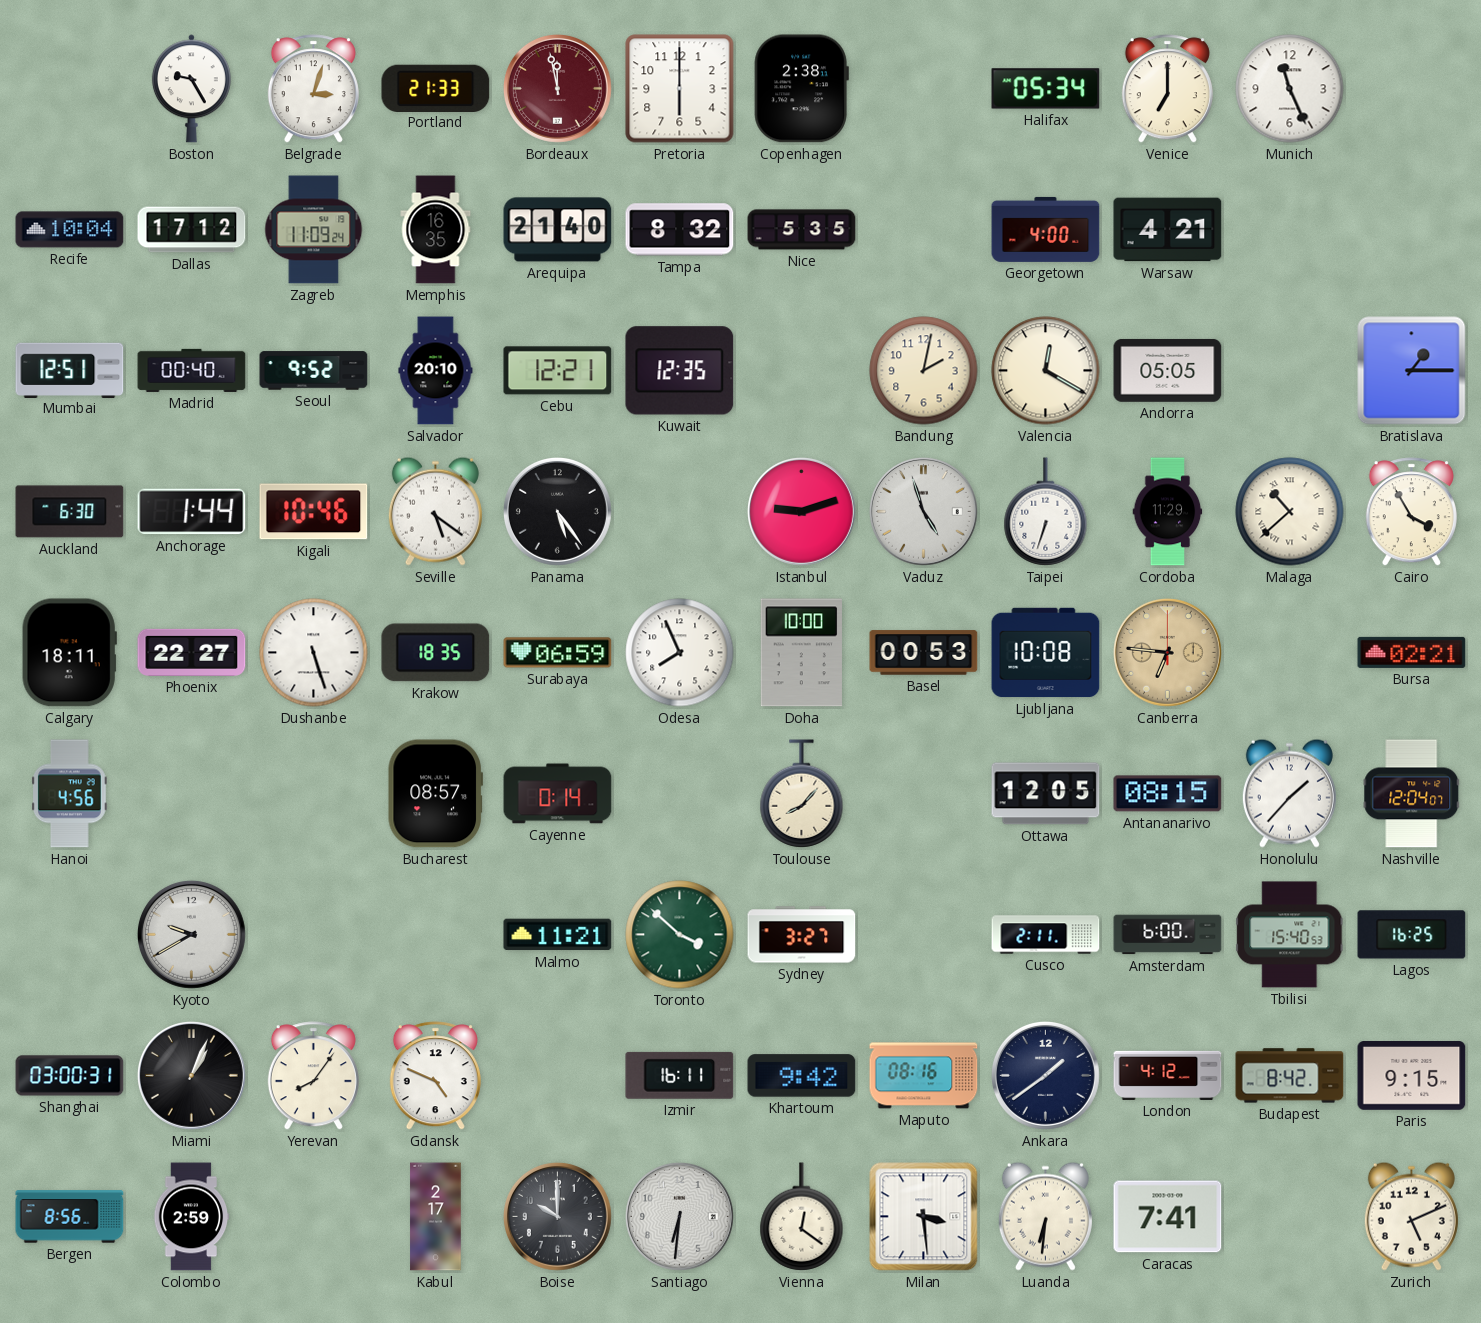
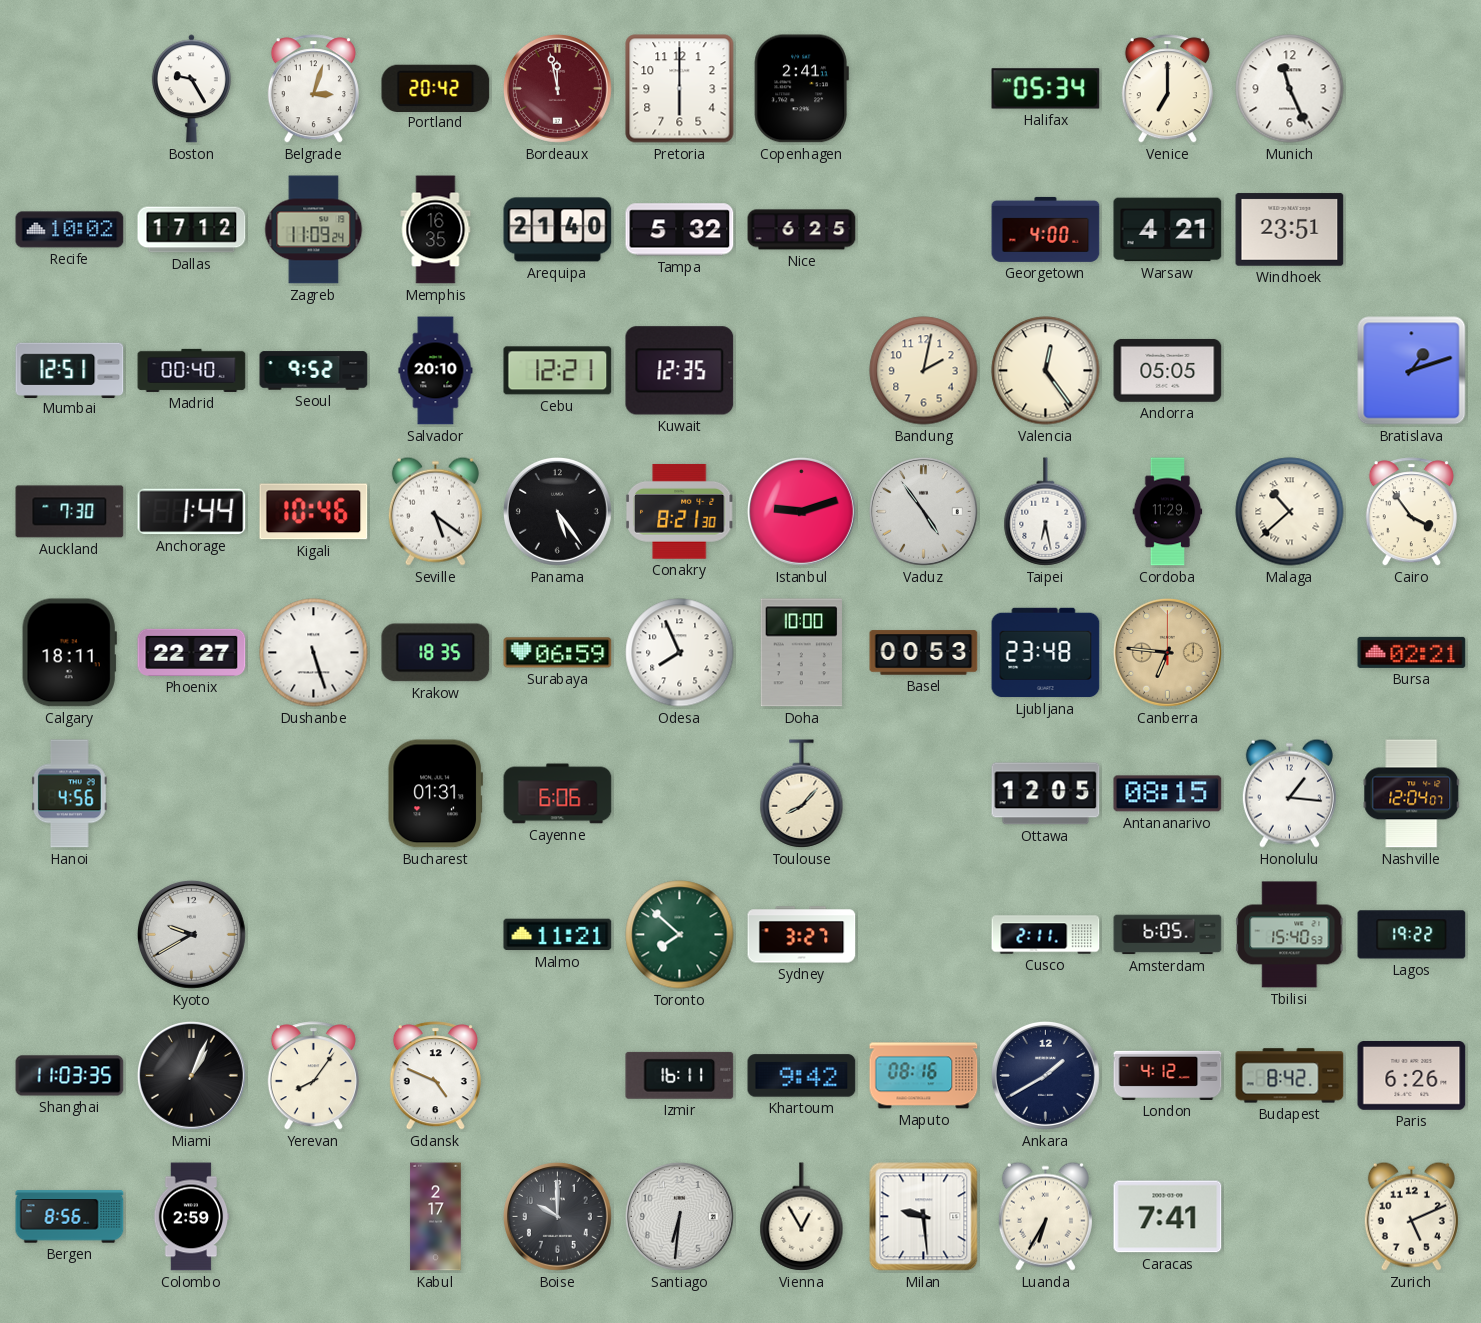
Portland: 21:33 -> 20:42
Copenhagen: 2:38 -> 2:41
Recife: 10:04 -> 10:02
Tampa: 8:32 -> 5:32
Nice: 5:35 -> 6:25
Windhoek: none -> 23:51
Valencia: 12:20 -> 12:24
Bratislava: 1:15 -> 1:12
Auckland: 6:30 -> 7:30
Conakry: none -> 8:21
Vaduz: 4:57 -> 4:54
Taipei: 6:33 -> 6:28
Cairo: 3:55 -> 3:54
Ljubljana: 10:08 -> 23:48
Bucharest: 08:57 -> 01:31
Cayenne: 0:14 -> 6:06
Honolulu: 1:37 -> 1:16
Toronto: 3:52 -> 7:52
Amsterdam: 6:00 -> 6:05
Lagos: 16:25 -> 19:22
Shanghai: 03:00 -> 11:03
Ankara: 1:39 -> 1:40
Paris: 9:15 -> 6:26
Vienna: 12:21 -> 12:55
Milan: 3:29 -> 9:29
Luanda: 6:31 -> 6:35
